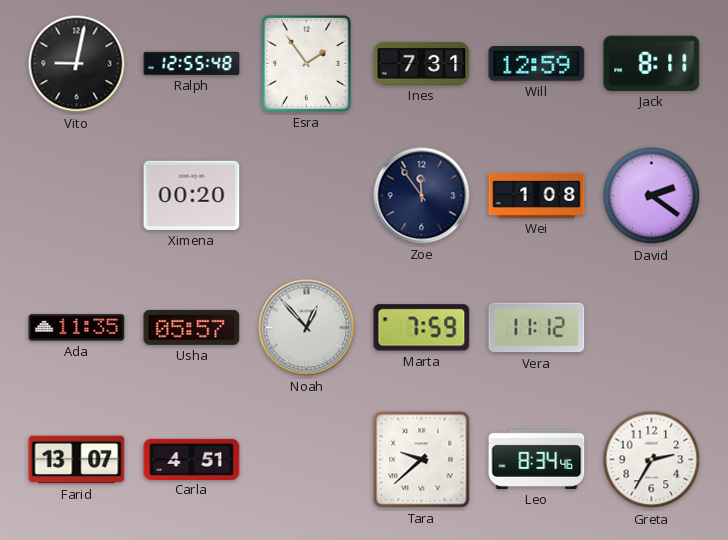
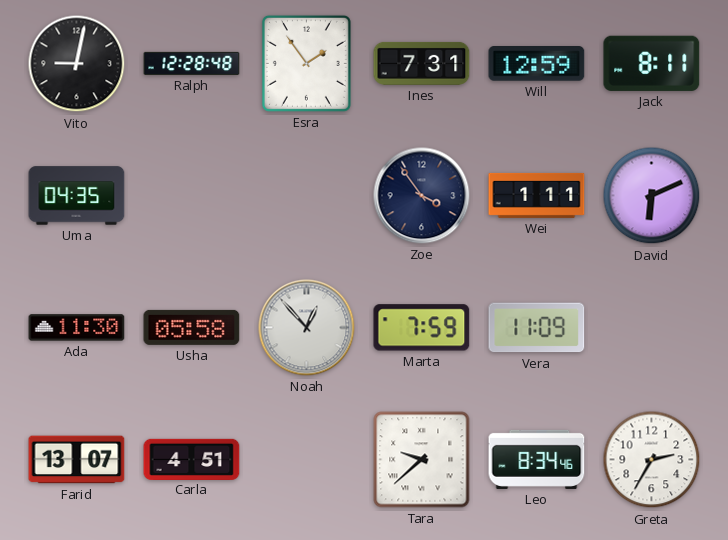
Ralph: 12:55 -> 12:28
Uma: none -> 04:35
Ximena: 00:20 -> none
Zoe: 11:54 -> 3:54
Wei: 1:08 -> 1:11
David: 2:21 -> 6:11
Ada: 11:35 -> 11:30
Usha: 05:57 -> 05:58
Vera: 11:12 -> 11:09
